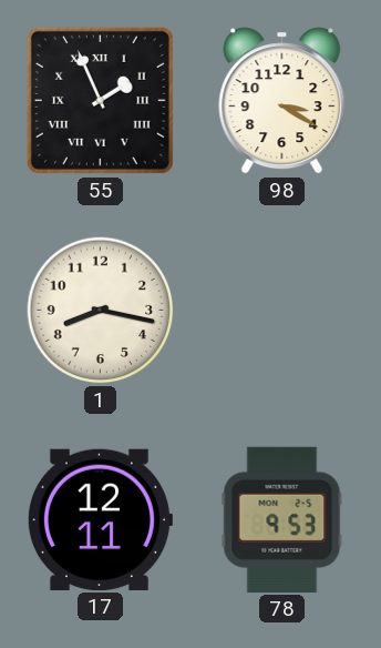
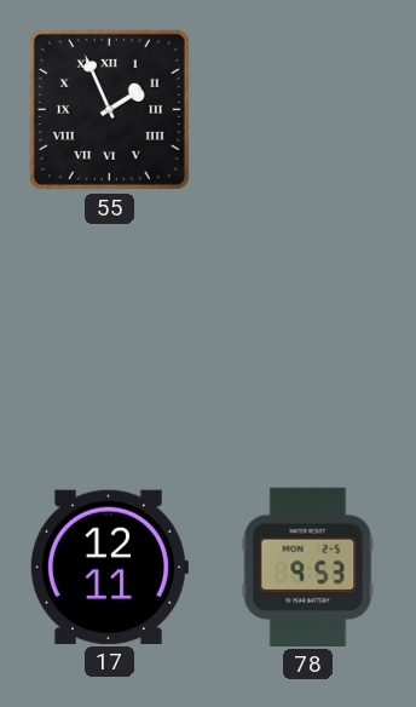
98: 3:20 -> none
1: 8:17 -> none
